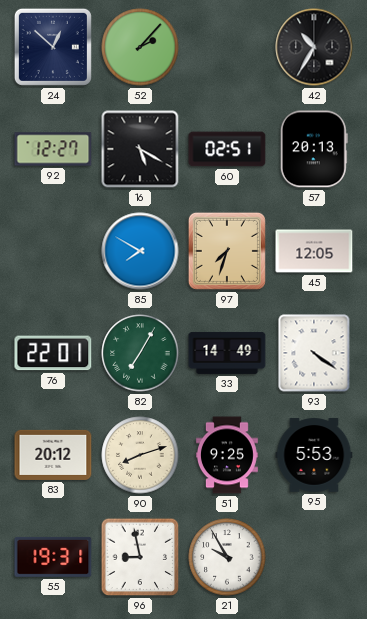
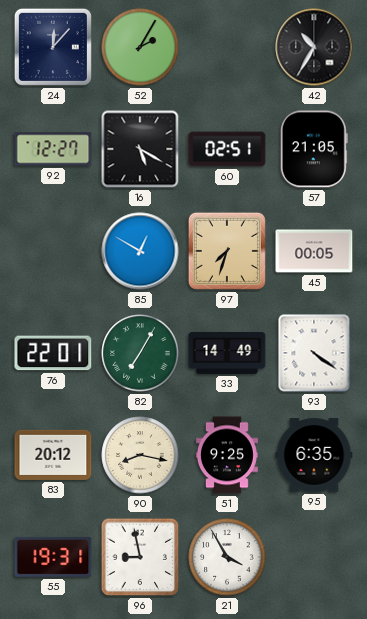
24: 12:52 -> 12:07
52: 2:07 -> 2:05
57: 20:13 -> 21:05
85: 7:50 -> 12:50
45: 12:05 -> 00:05
90: 8:12 -> 8:17
95: 5:53 -> 6:35
21: 9:55 -> 3:55
